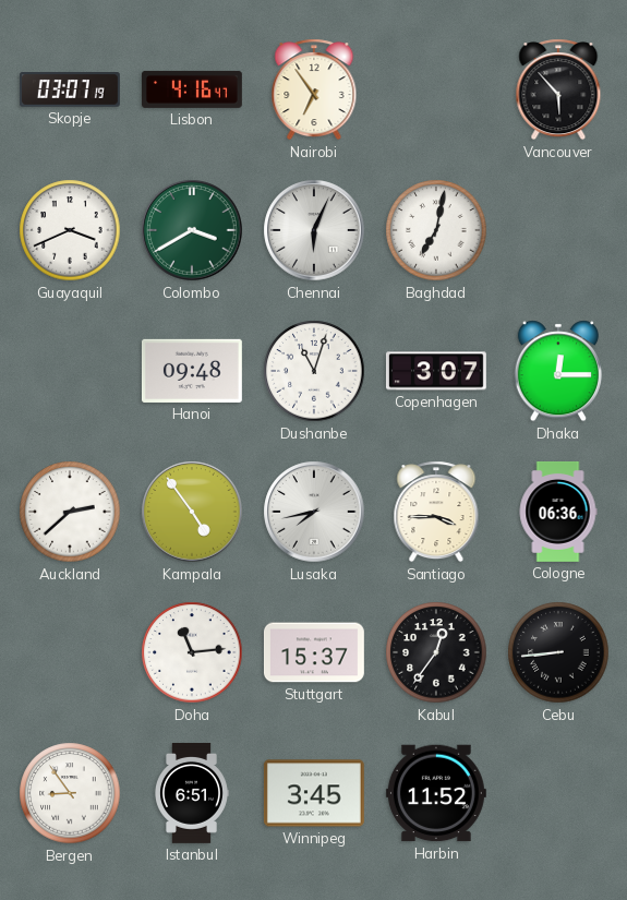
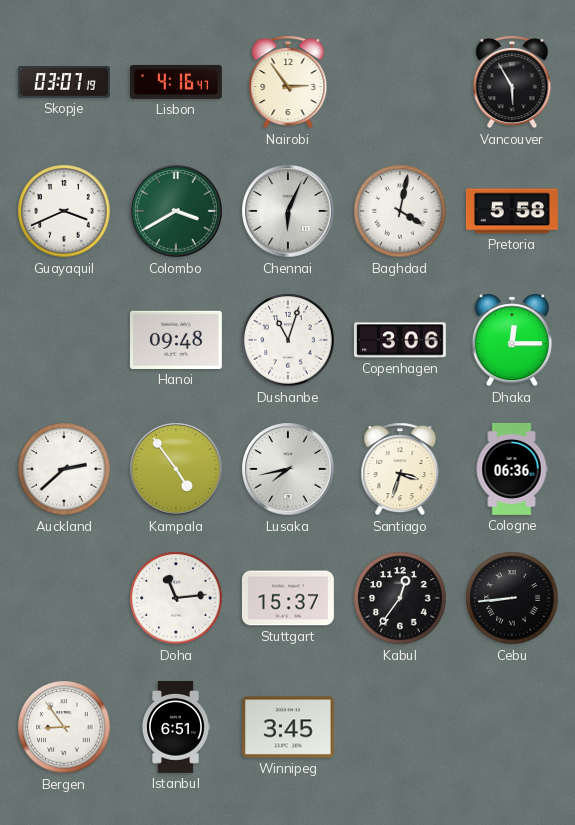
Nairobi: 6:54 -> 2:54
Vancouver: 5:53 -> 5:55
Baghdad: 7:02 -> 4:02
Pretoria: none -> 5:58
Copenhagen: 3:07 -> 3:06
Santiago: 3:45 -> 3:33
Harbin: 11:52 -> none
